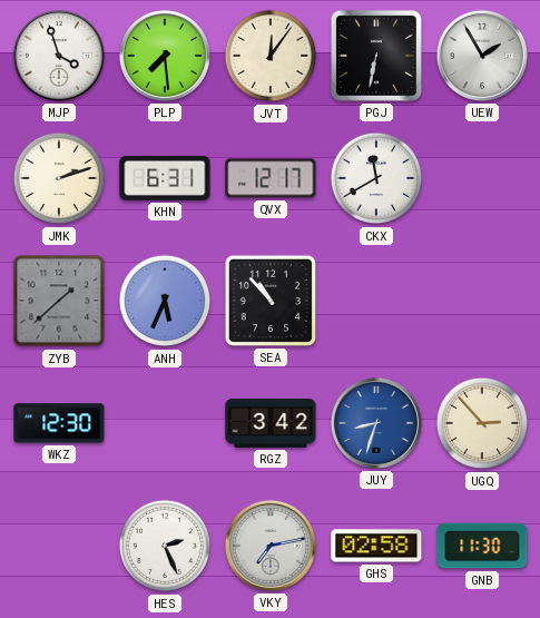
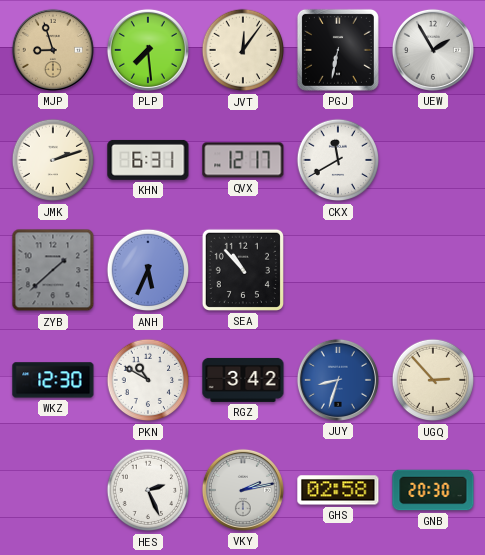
MJP: 3:57 -> 8:57
MJP dial: white -> champagne
PKN: none -> 10:50
VKY: 7:13 -> 2:13
GNB: 11:30 -> 20:30
